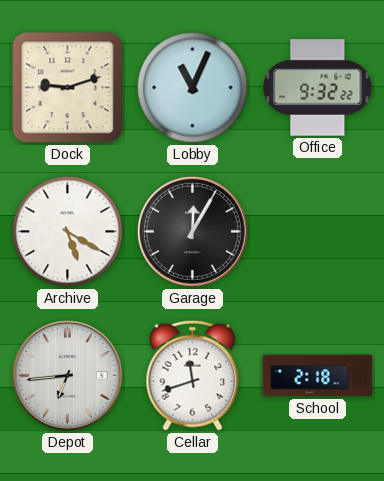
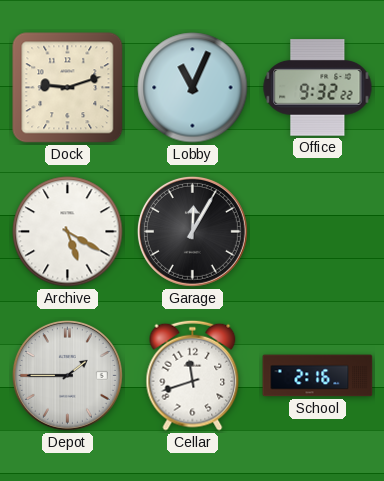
Depot: 6:44 -> 1:45
School: 2:18 -> 2:16
